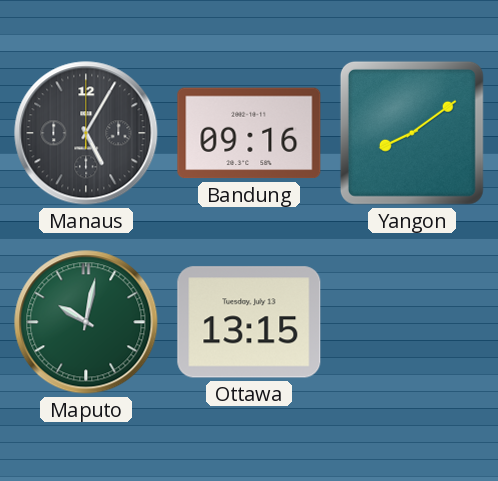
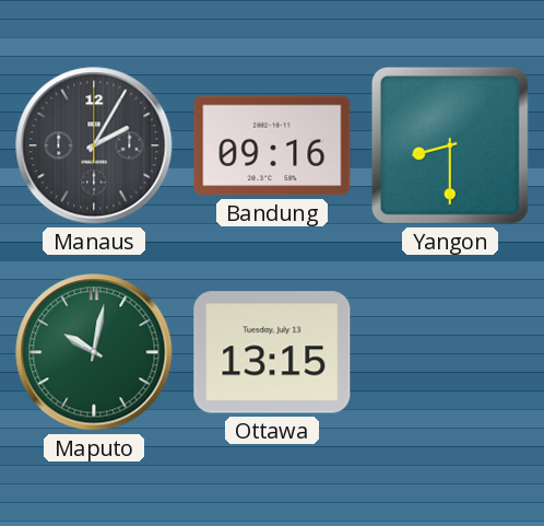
Manaus: 5:05 -> 2:05
Yangon: 8:09 -> 8:30
